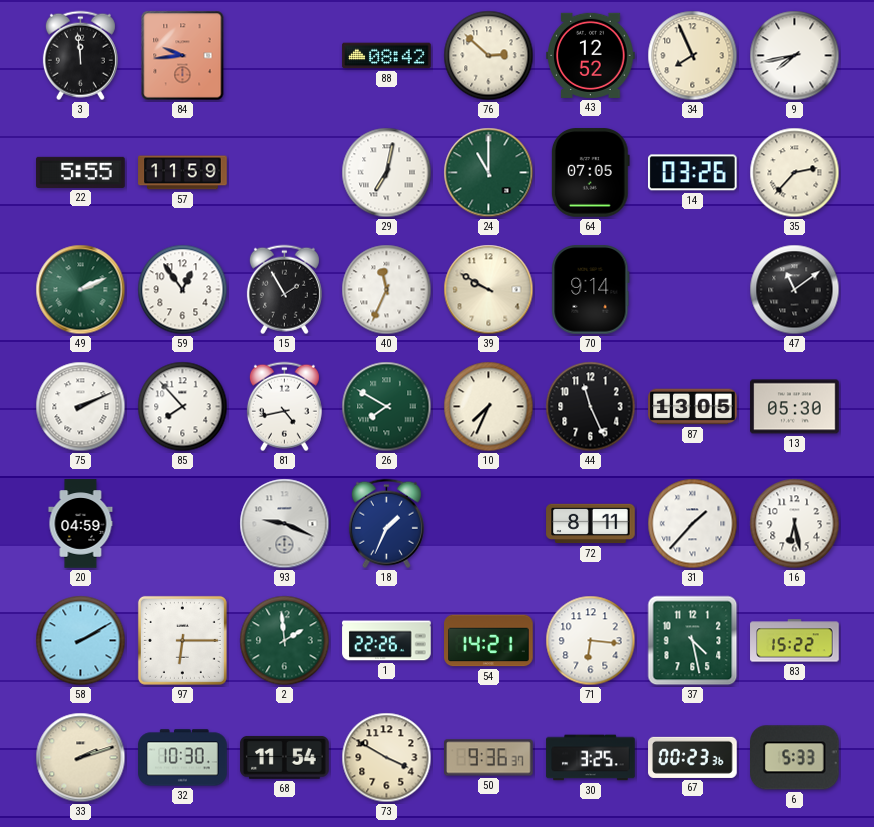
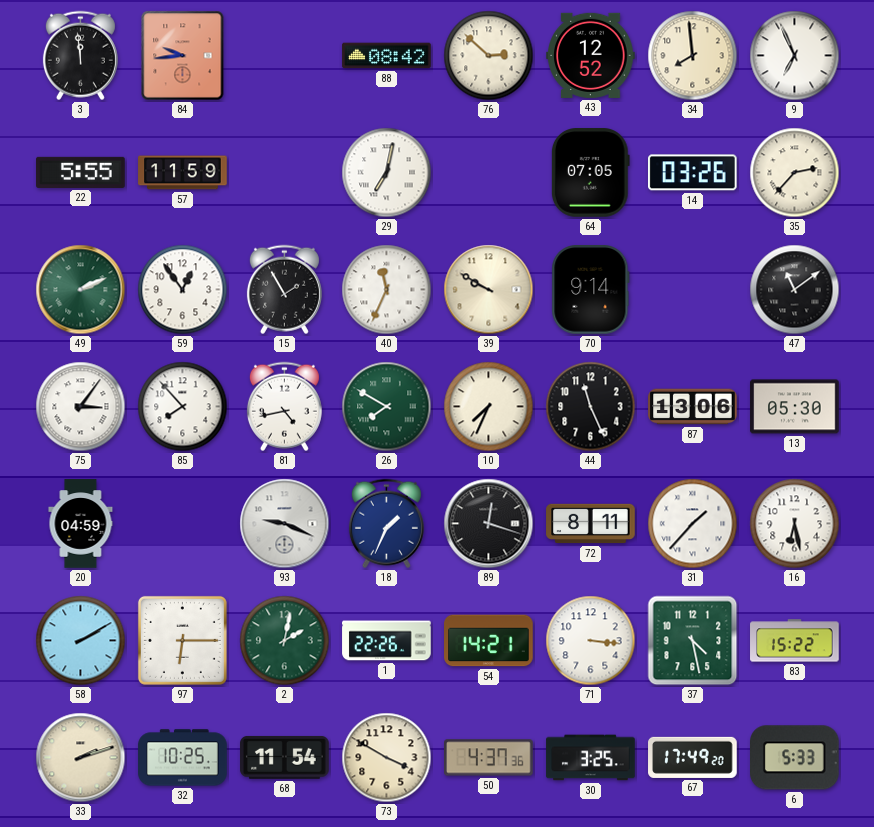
34: 7:56 -> 7:59
9: 7:43 -> 6:56
24: 11:00 -> none
75: 2:11 -> 3:06
87: 13:05 -> 13:06
89: none -> 12:18
2: 1:59 -> 2:02
71: 6:16 -> 3:16
32: 10:30 -> 10:25
50: 9:36 -> 4:37
67: 00:23 -> 17:49
